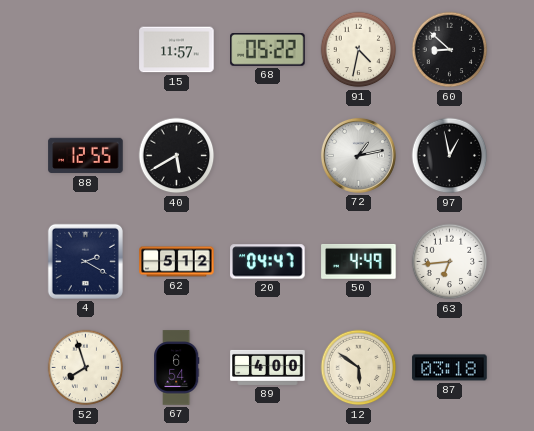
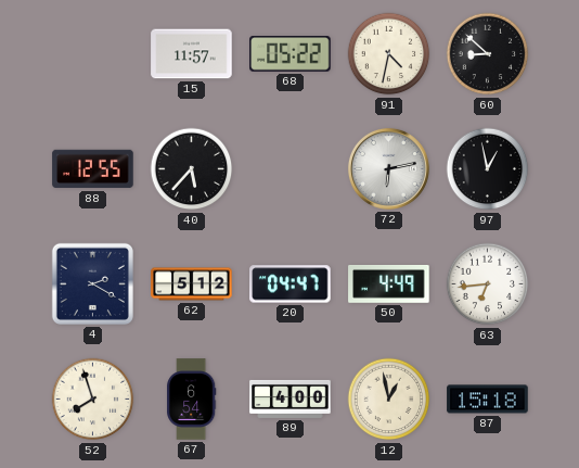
40: 5:40 -> 5:37
72: 1:13 -> 6:13
12: 5:51 -> 12:58
87: 03:18 -> 15:18
